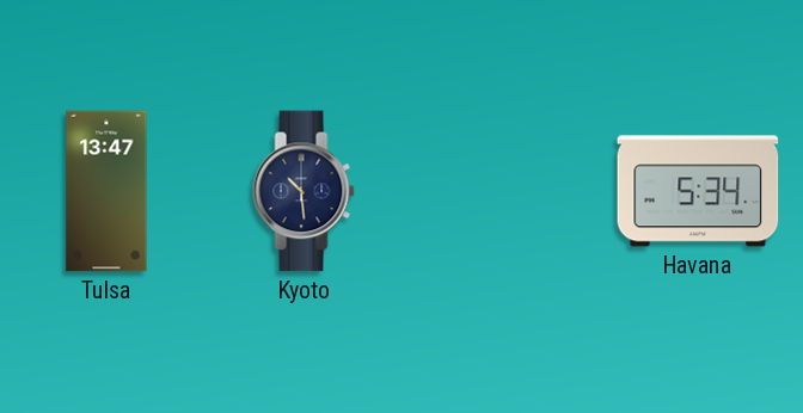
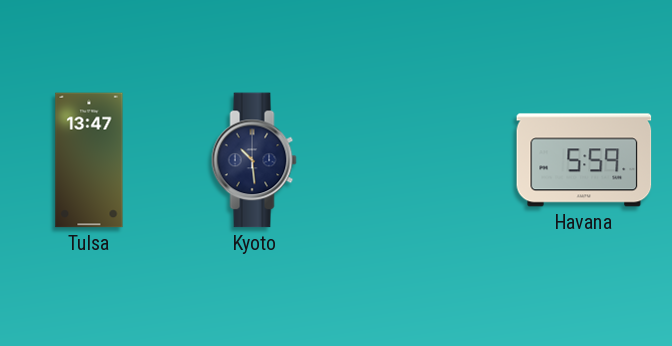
Havana: 5:34 -> 5:59
